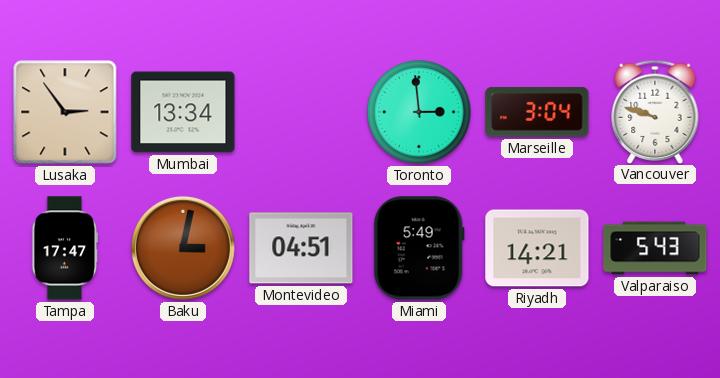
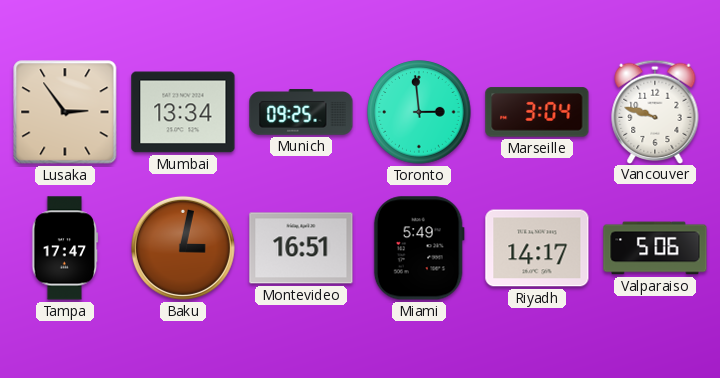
Munich: none -> 09:25
Montevideo: 04:51 -> 16:51
Riyadh: 14:21 -> 14:17
Valparaiso: 5:43 -> 5:06
